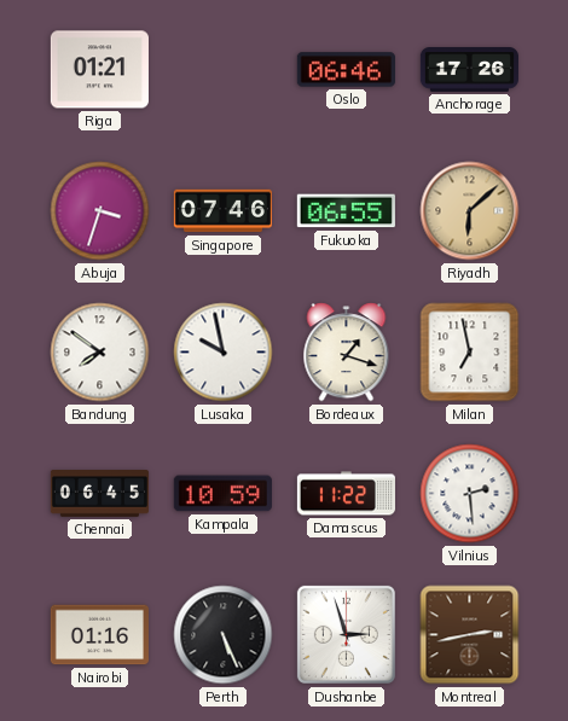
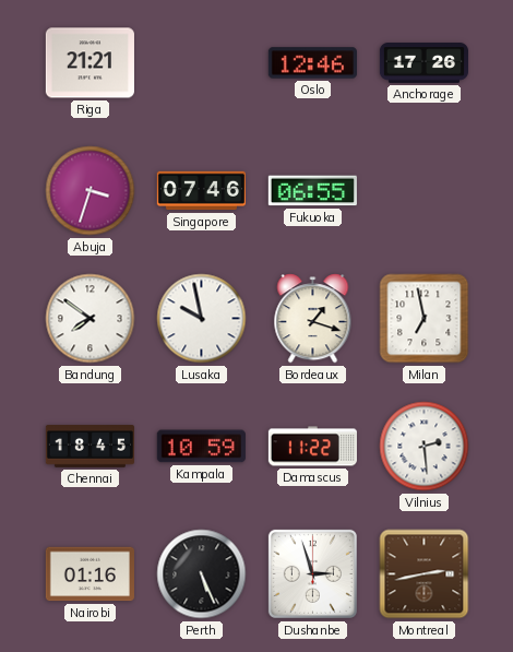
Riga: 01:21 -> 21:21
Oslo: 06:46 -> 12:46
Riyadh: 6:08 -> none
Chennai: 06:45 -> 18:45
